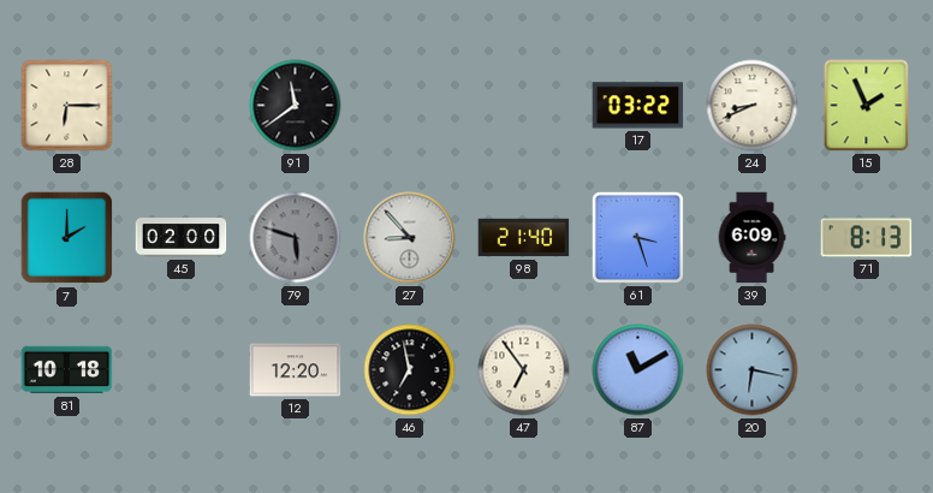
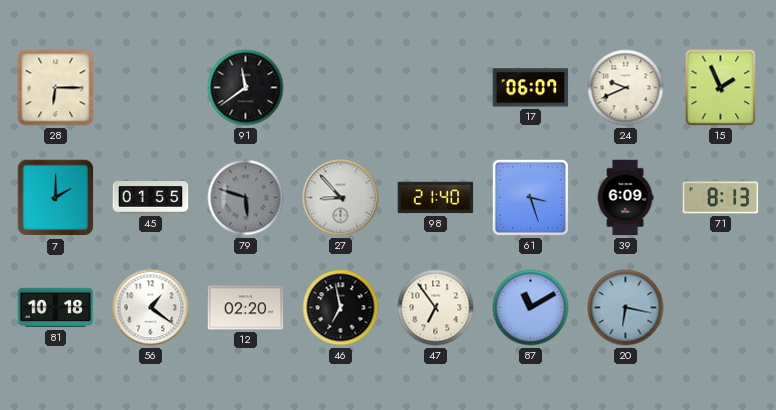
17: 03:22 -> 06:07
24: 8:41 -> 9:41
45: 02:00 -> 01:55
56: none -> 1:21
12: 12:20 -> 02:20
